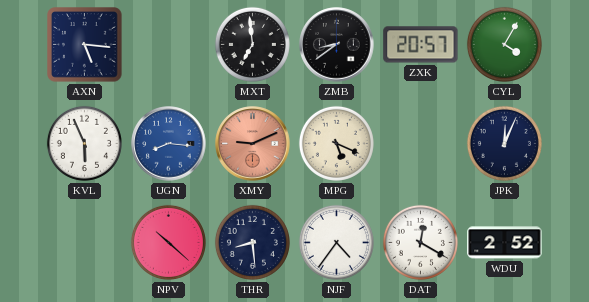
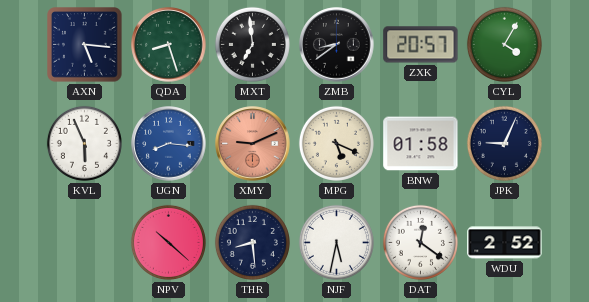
QDA: none -> 8:27
BNW: none -> 01:58
JPK: 12:04 -> 9:04
NJF: 4:36 -> 5:32
DAT: 12:20 -> 12:21
